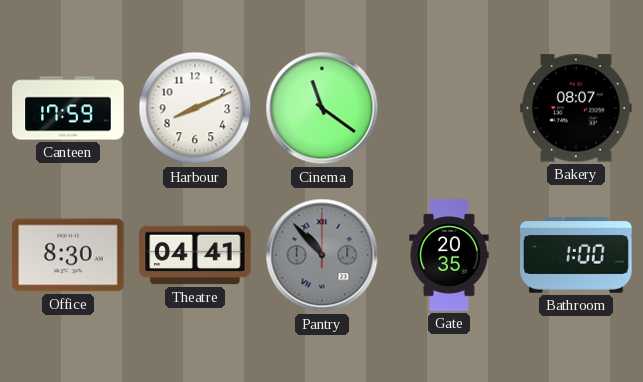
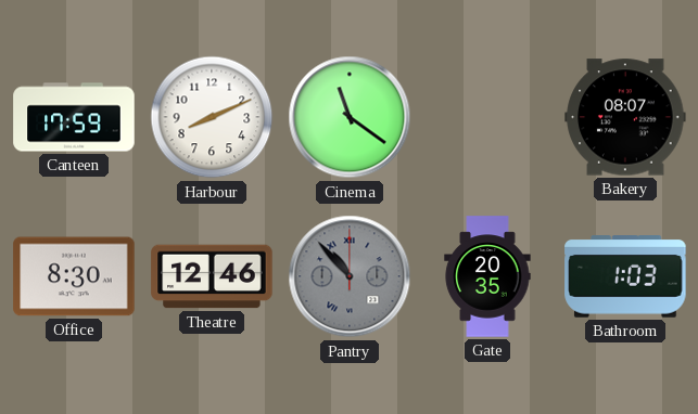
Theatre: 04:41 -> 12:46
Bathroom: 1:00 -> 1:03
